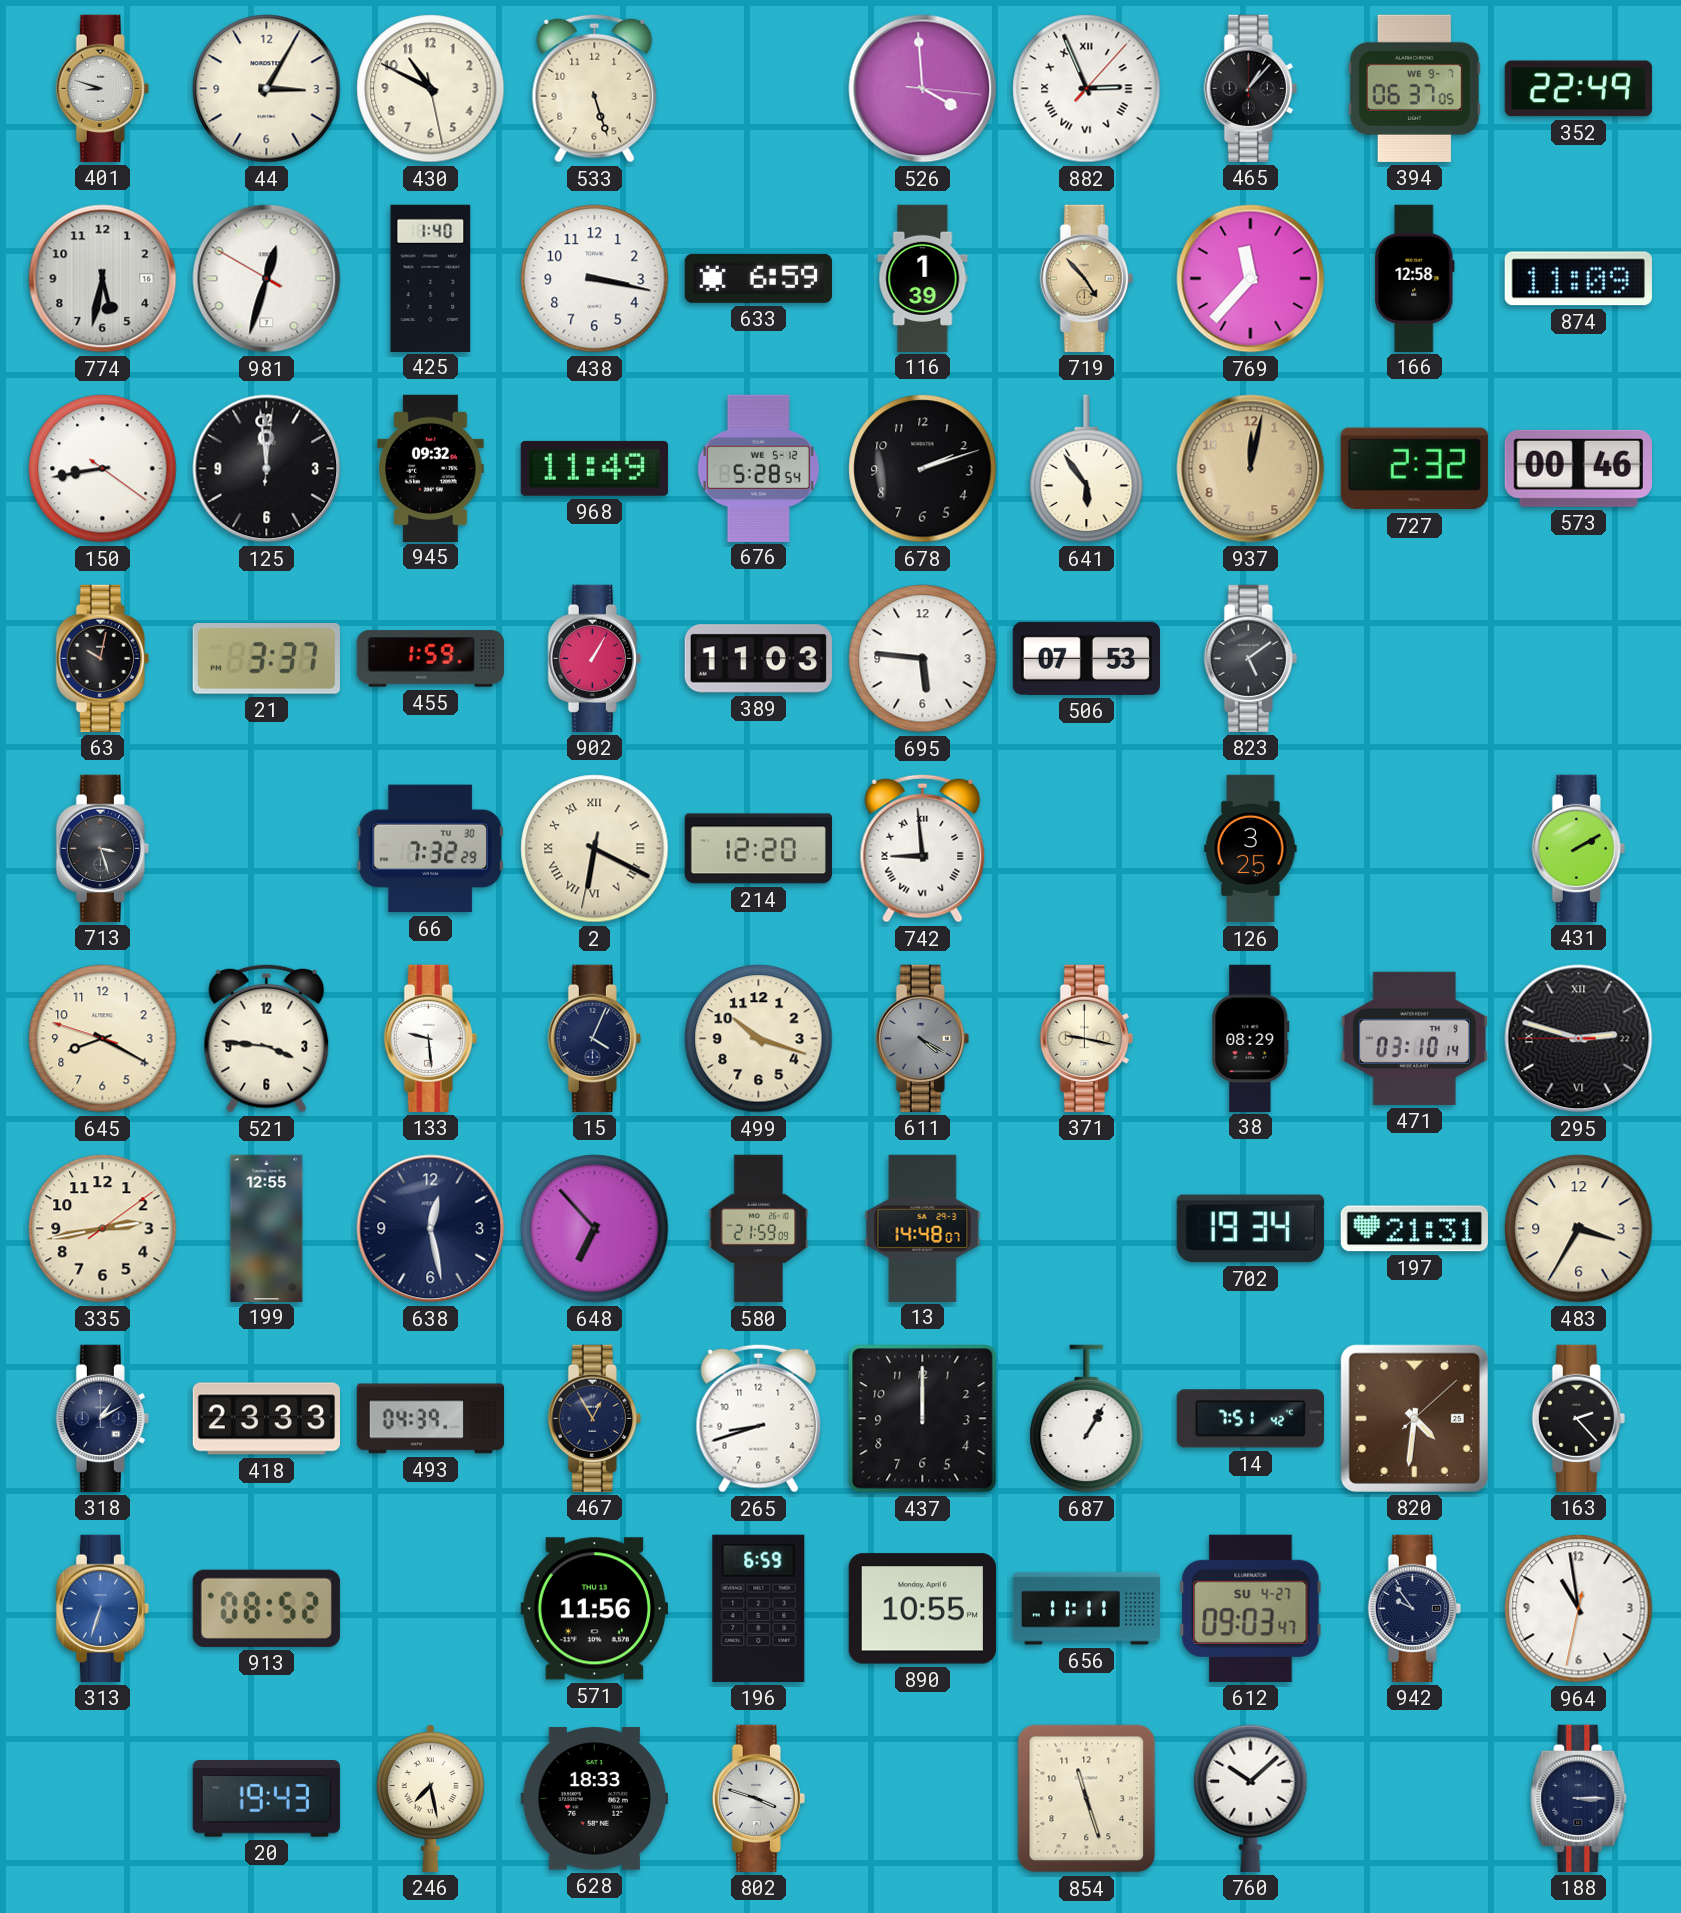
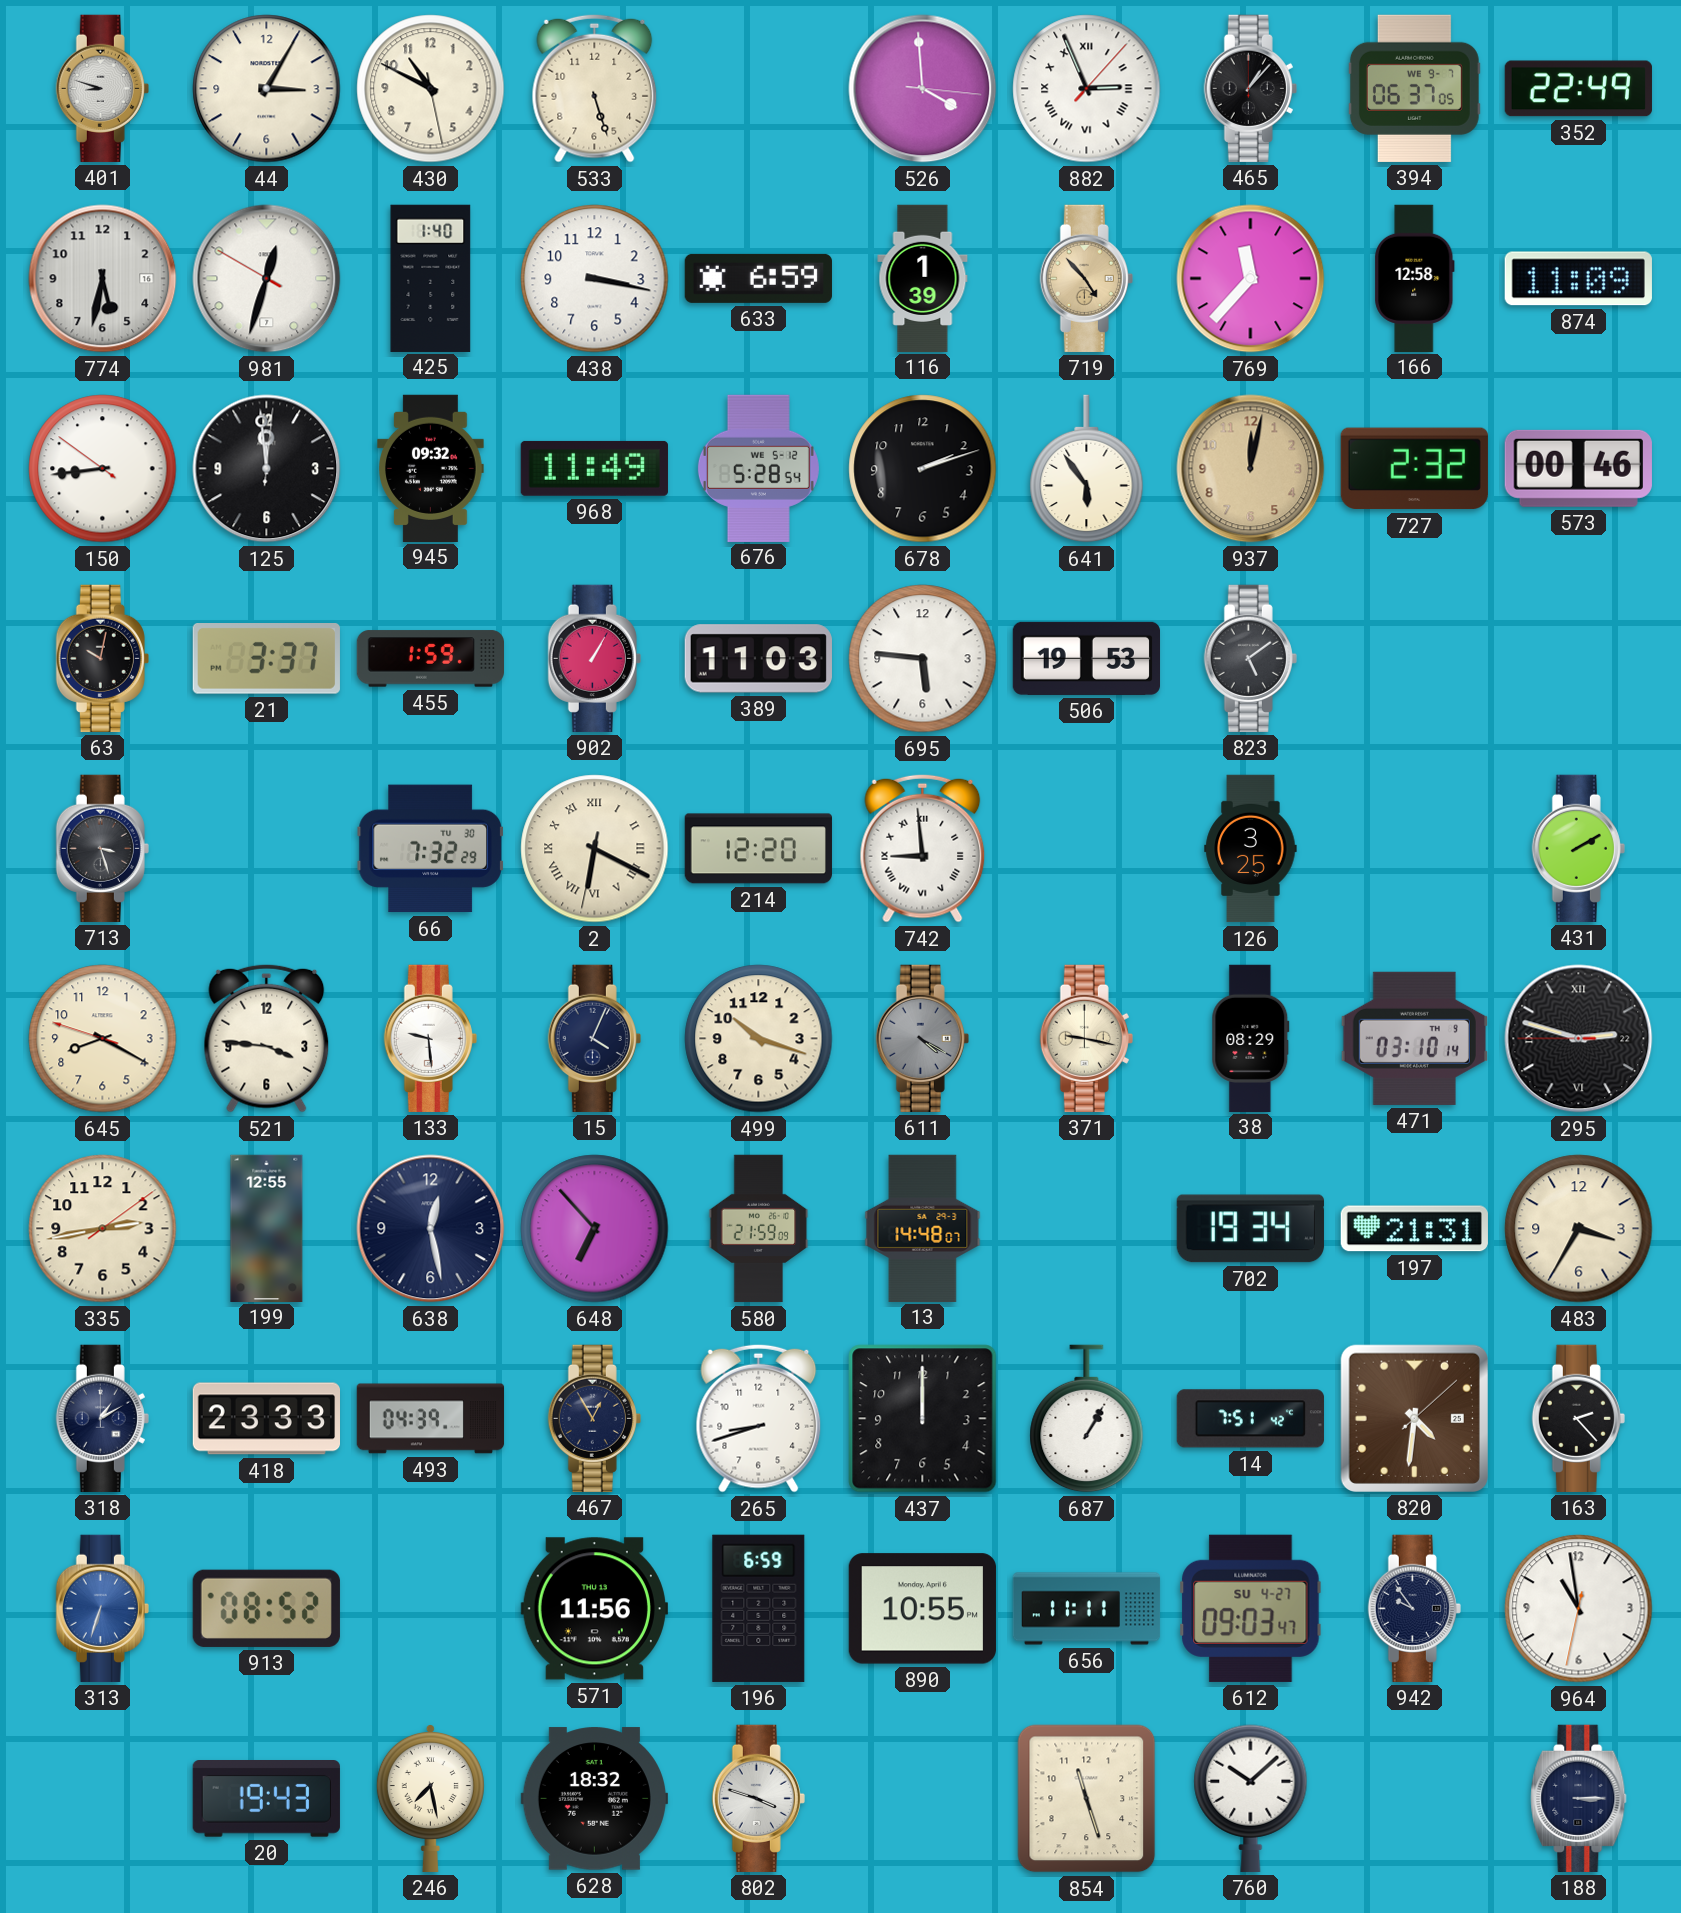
150: 8:43:21 -> 8:43:51
506: 07:53 -> 19:53
628: 18:33 -> 18:32
